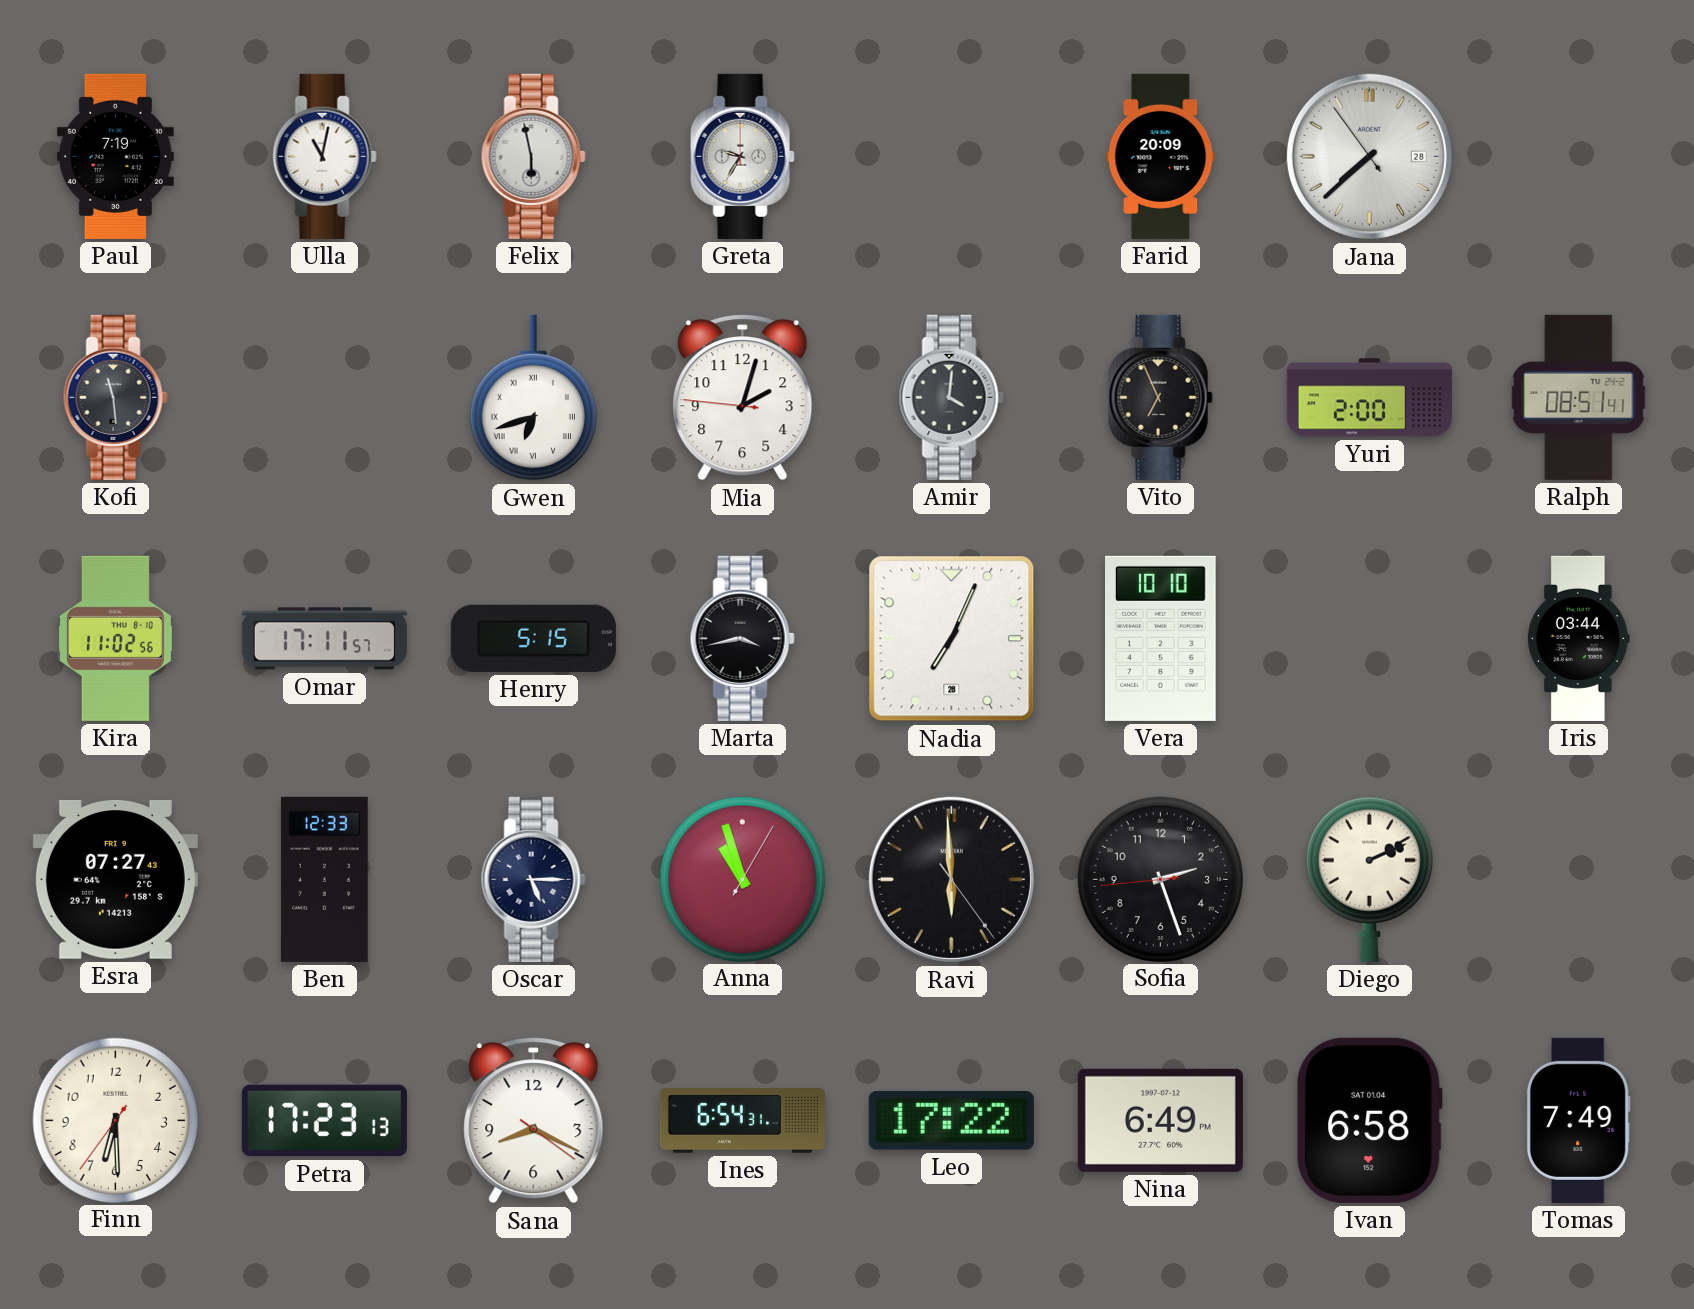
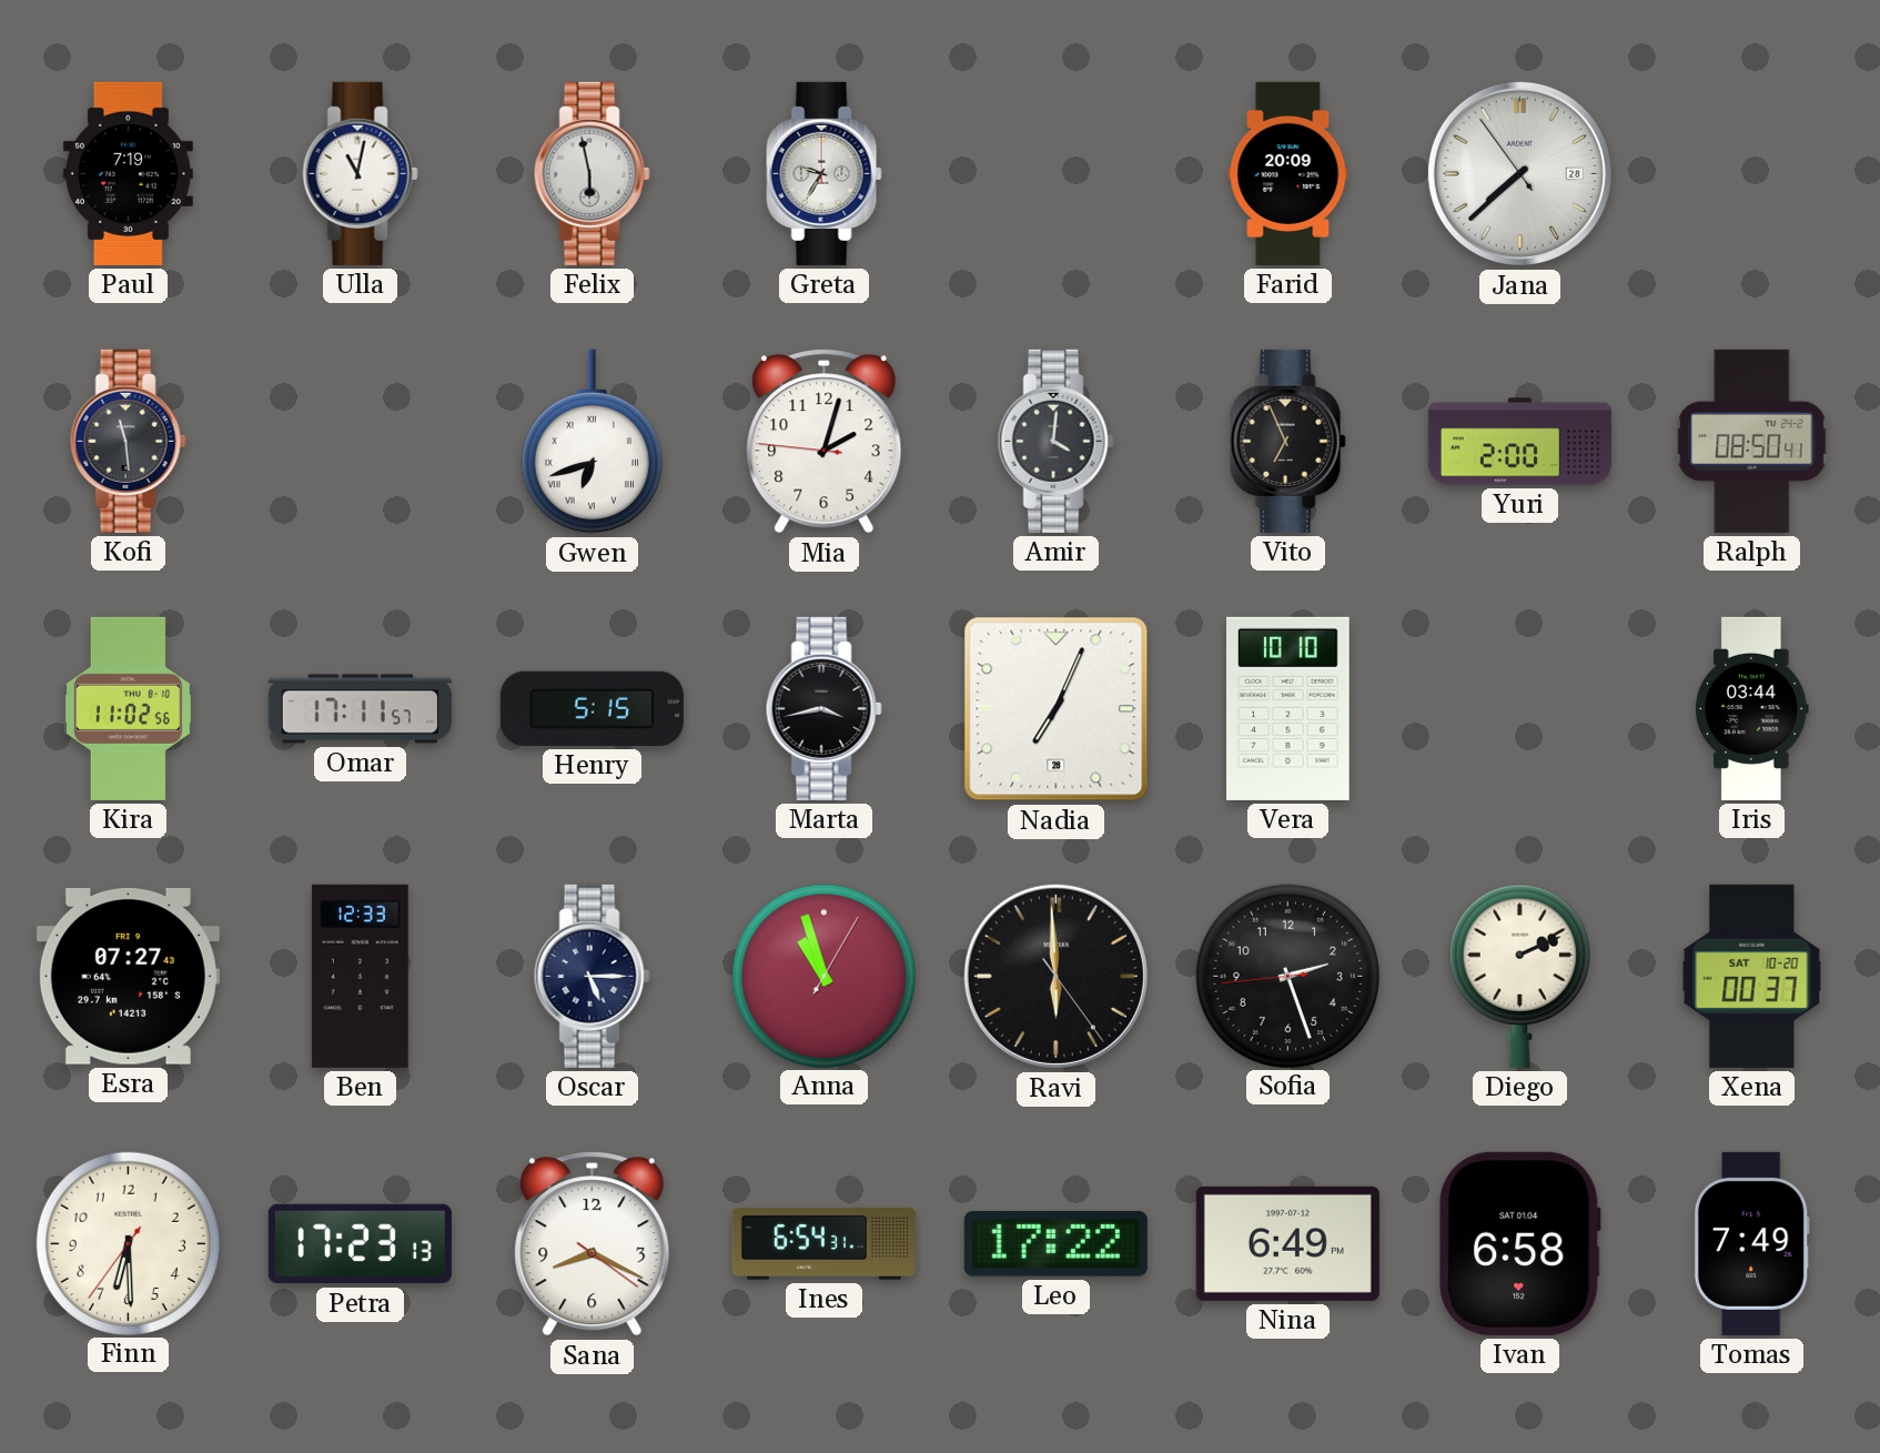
Ralph: 08:51 -> 08:50
Xena: none -> 00:37
